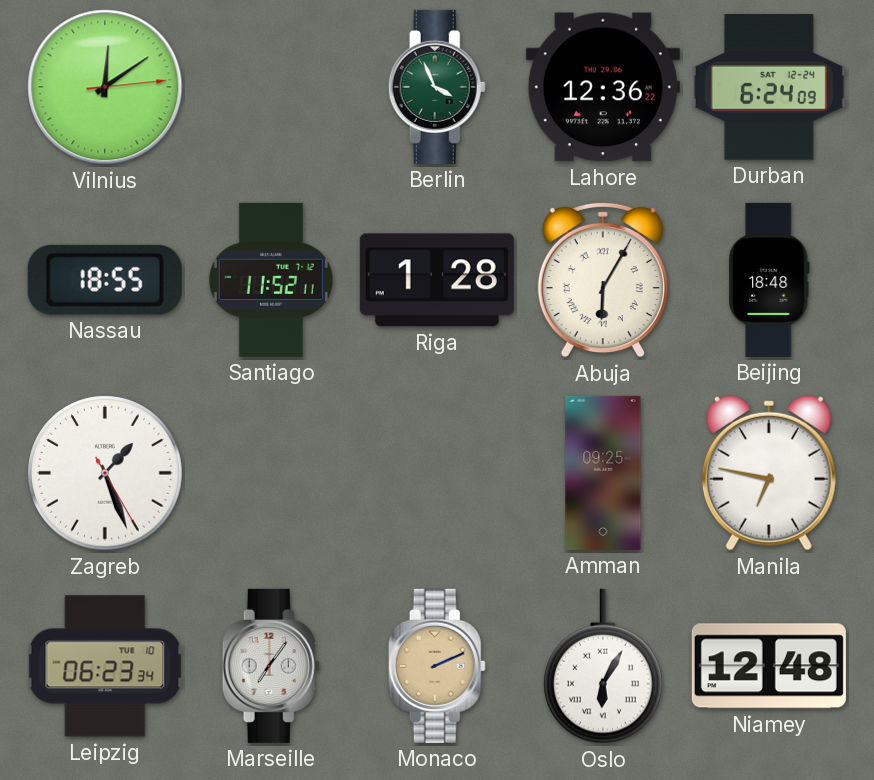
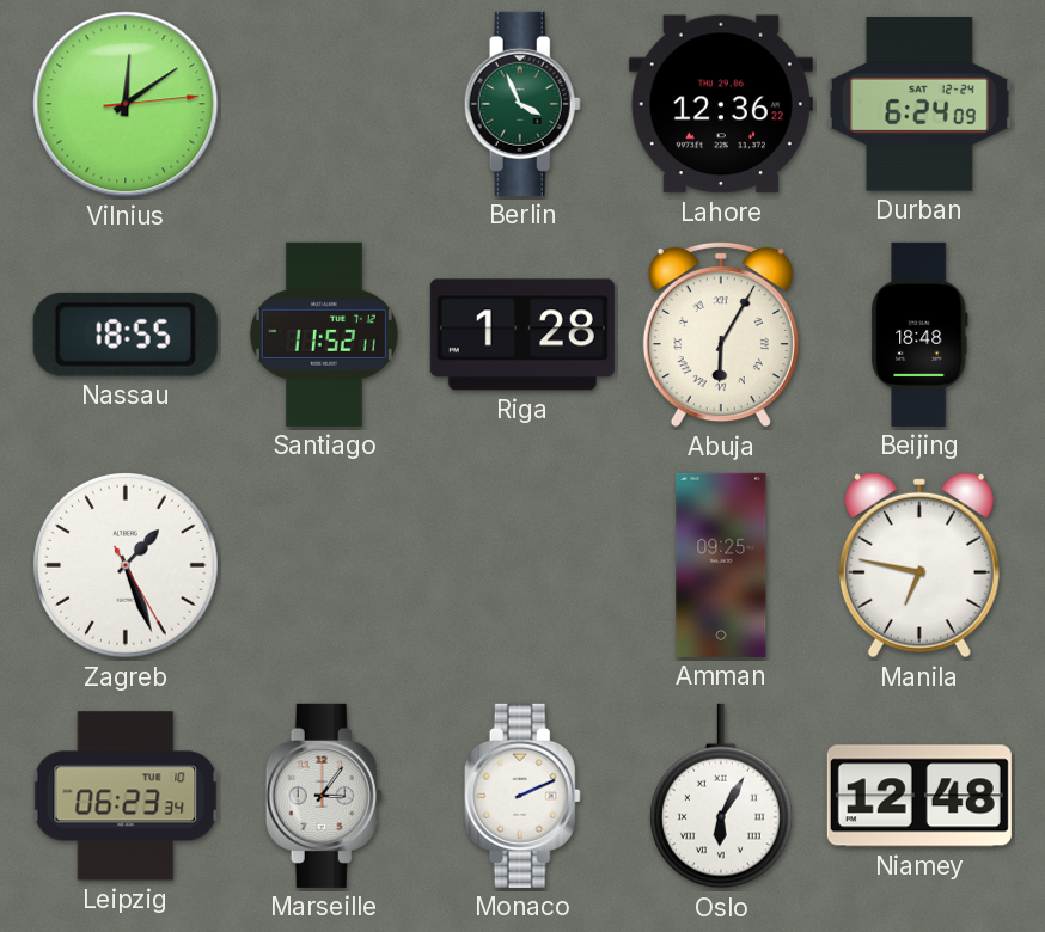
Marseille: 7:06 -> 3:06
Monaco dial: champagne -> white
